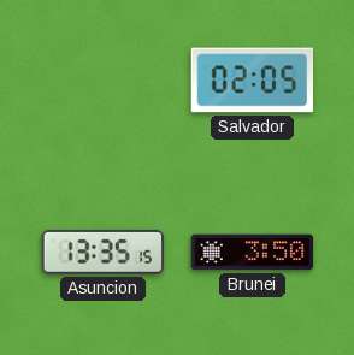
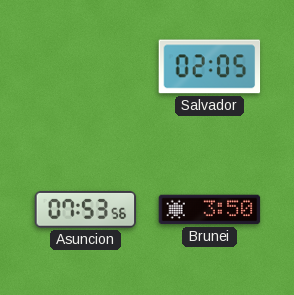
Asuncion: 13:35 -> 07:53
